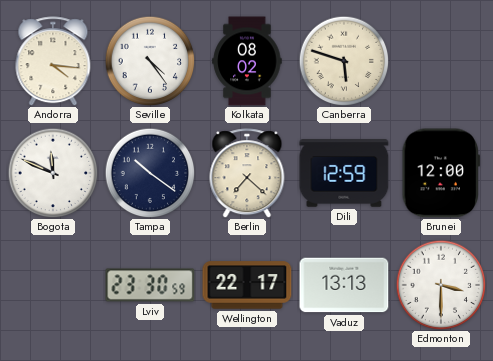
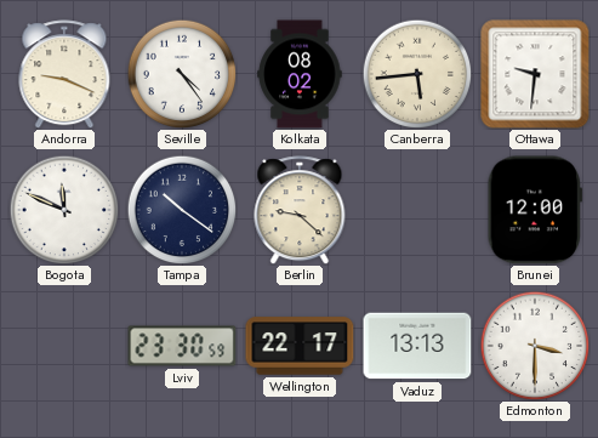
Andorra: 4:16 -> 9:19
Canberra: 5:48 -> 5:44
Ottawa: none -> 9:31
Berlin: 7:22 -> 9:22
Dili: 12:59 -> none
